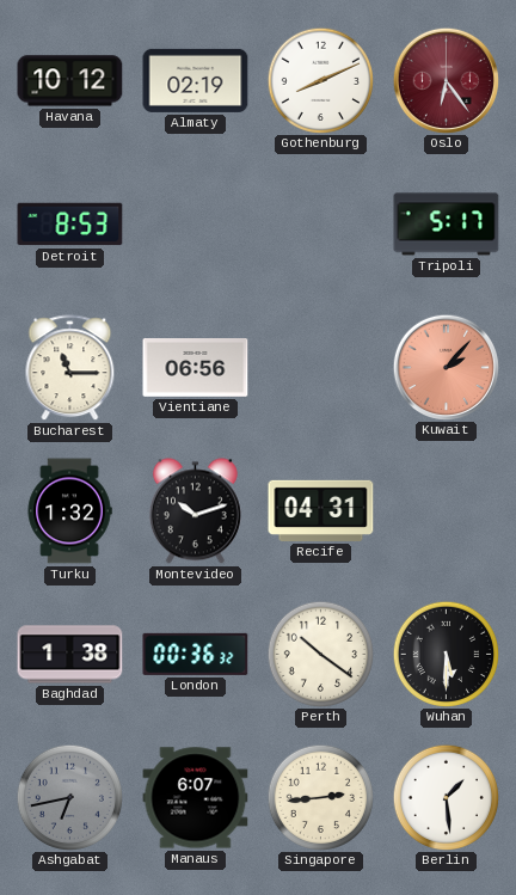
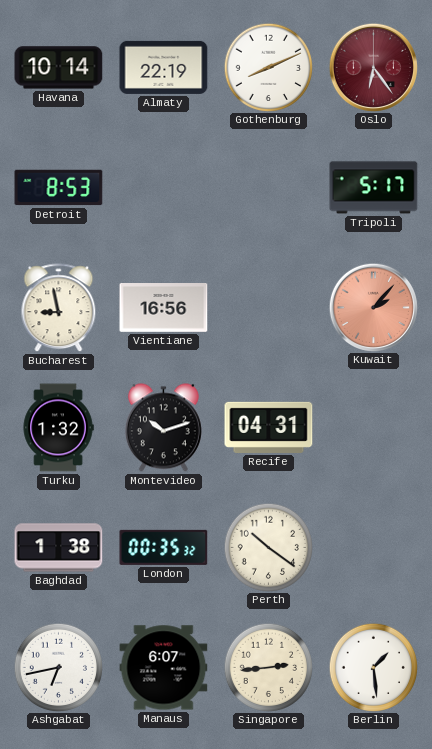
Havana: 10:12 -> 10:14
Almaty: 02:19 -> 22:19
Bucharest: 11:15 -> 8:58
Vientiane: 06:56 -> 16:56
London: 00:36 -> 00:35
Wuhan: 5:30 -> none
Ashgabat dial: grey -> white
